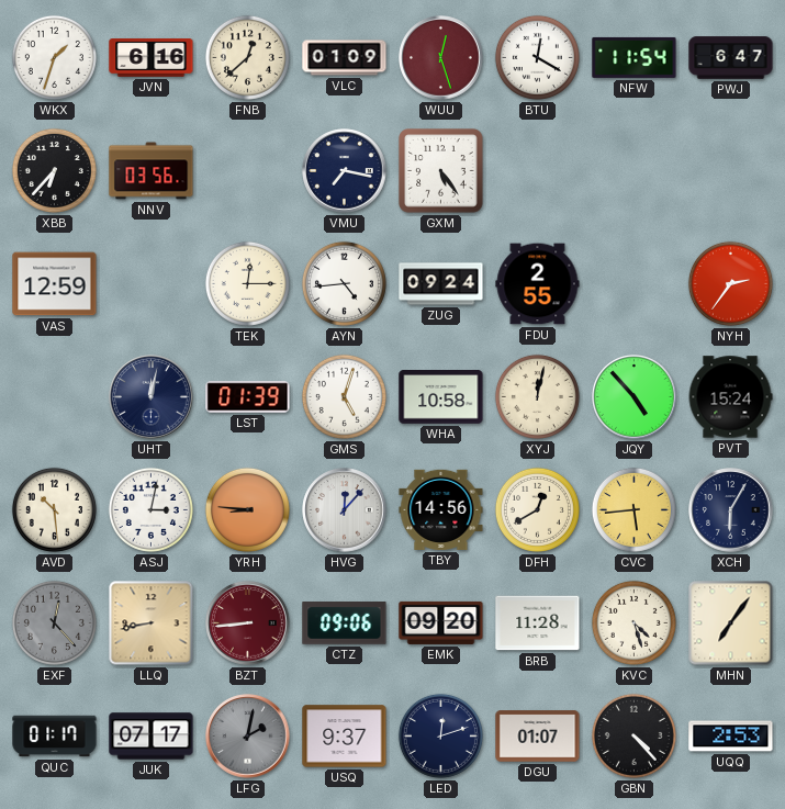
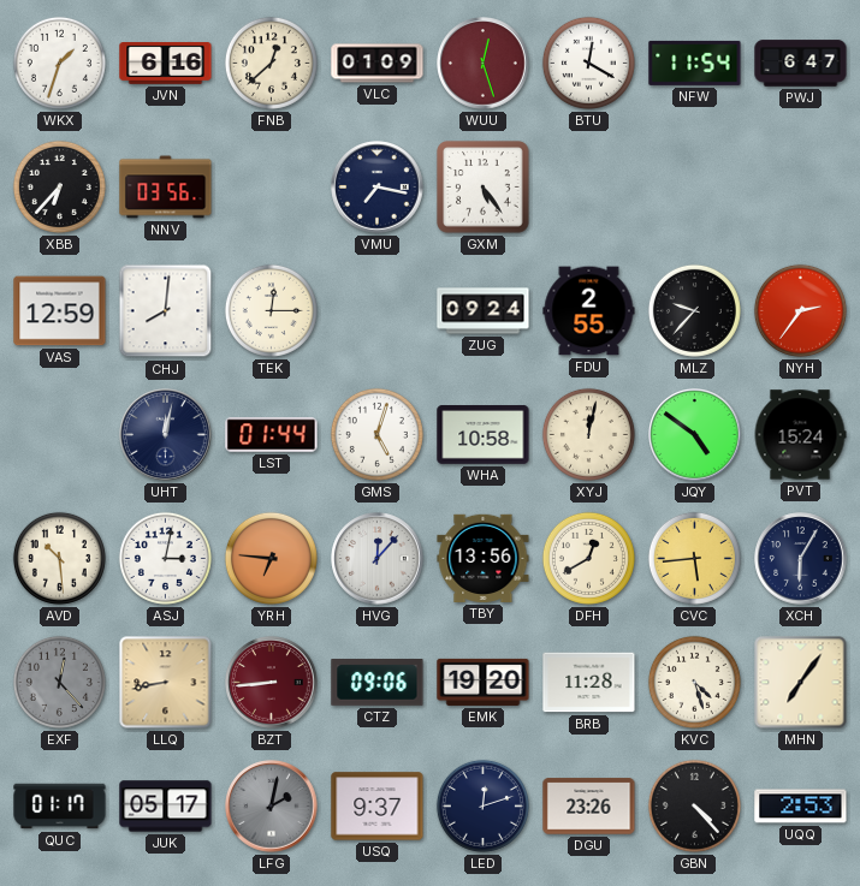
CHJ: none -> 8:01
AYN: 4:44 -> none
MLZ: none -> 9:37
LST: 01:39 -> 01:44
JQY: 4:53 -> 4:51
YRH: 8:46 -> 6:46
TBY: 14:56 -> 13:56
EMK: 09:20 -> 19:20
JUK: 07:17 -> 05:17
DGU: 01:07 -> 23:26
